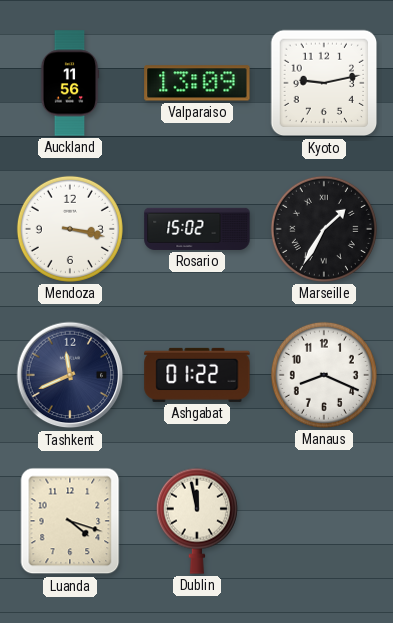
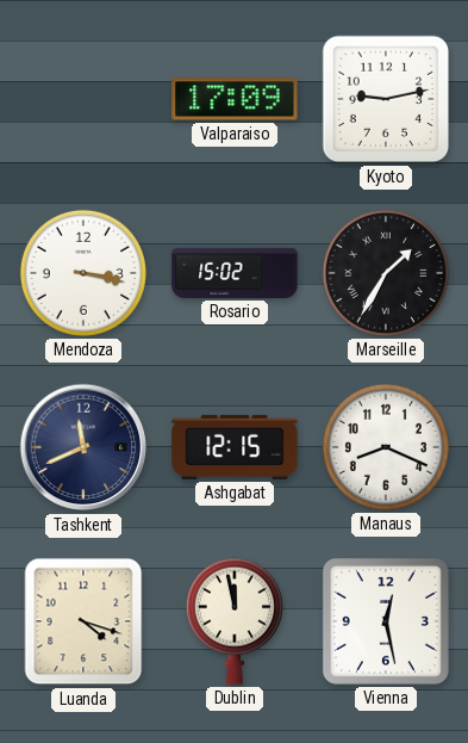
Auckland: 11:56 -> none
Valparaiso: 13:09 -> 17:09
Ashgabat: 01:22 -> 12:15
Vienna: none -> 12:28
